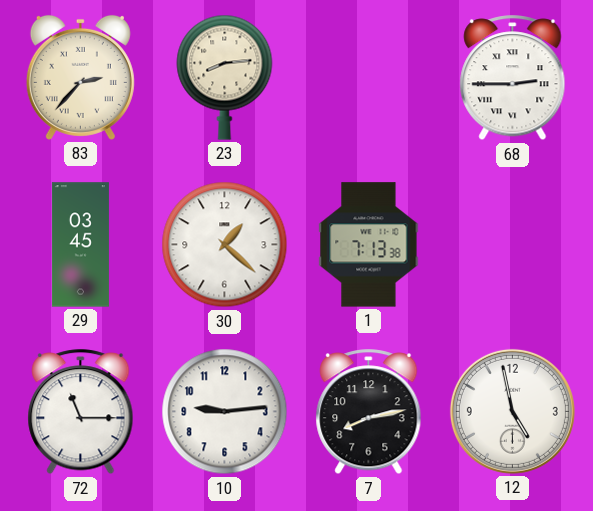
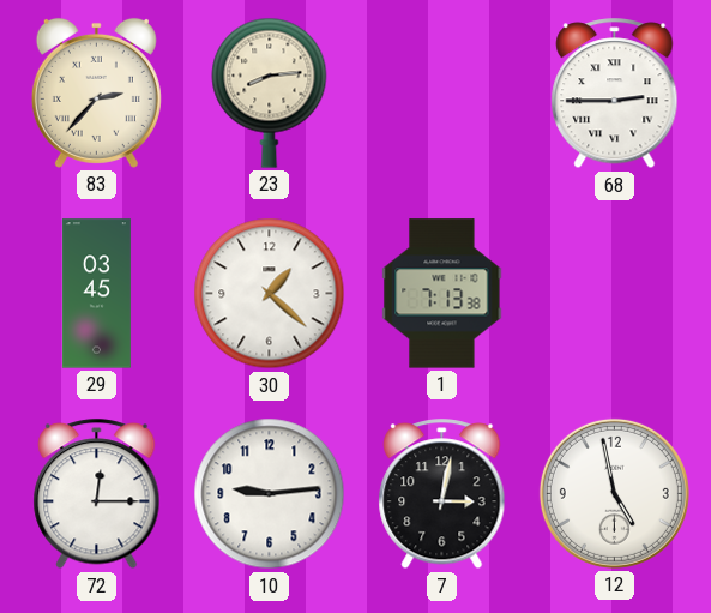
72: 11:15 -> 12:15
7: 8:13 -> 3:02
